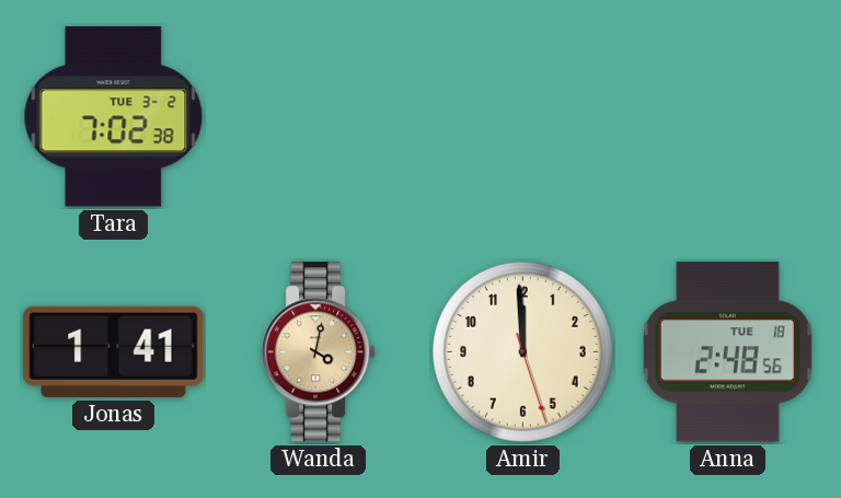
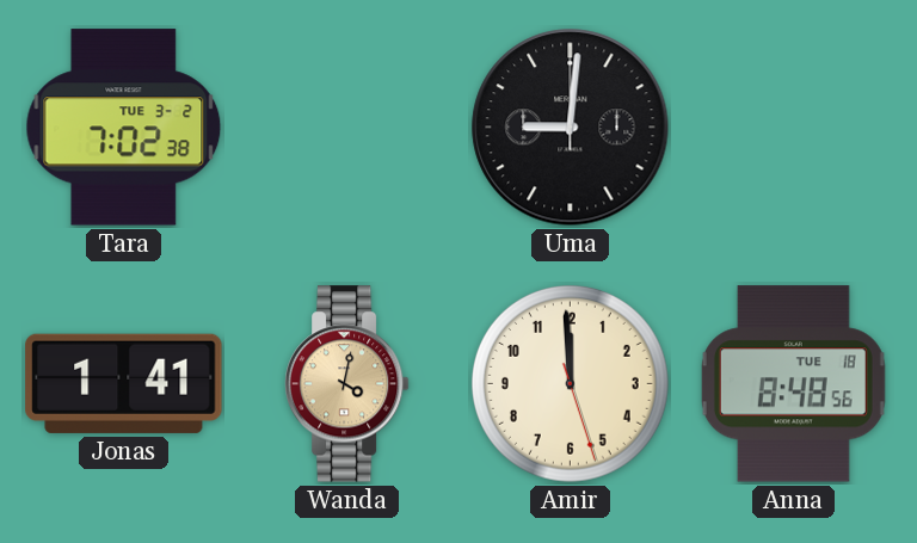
Uma: none -> 9:01
Anna: 2:48 -> 8:48
